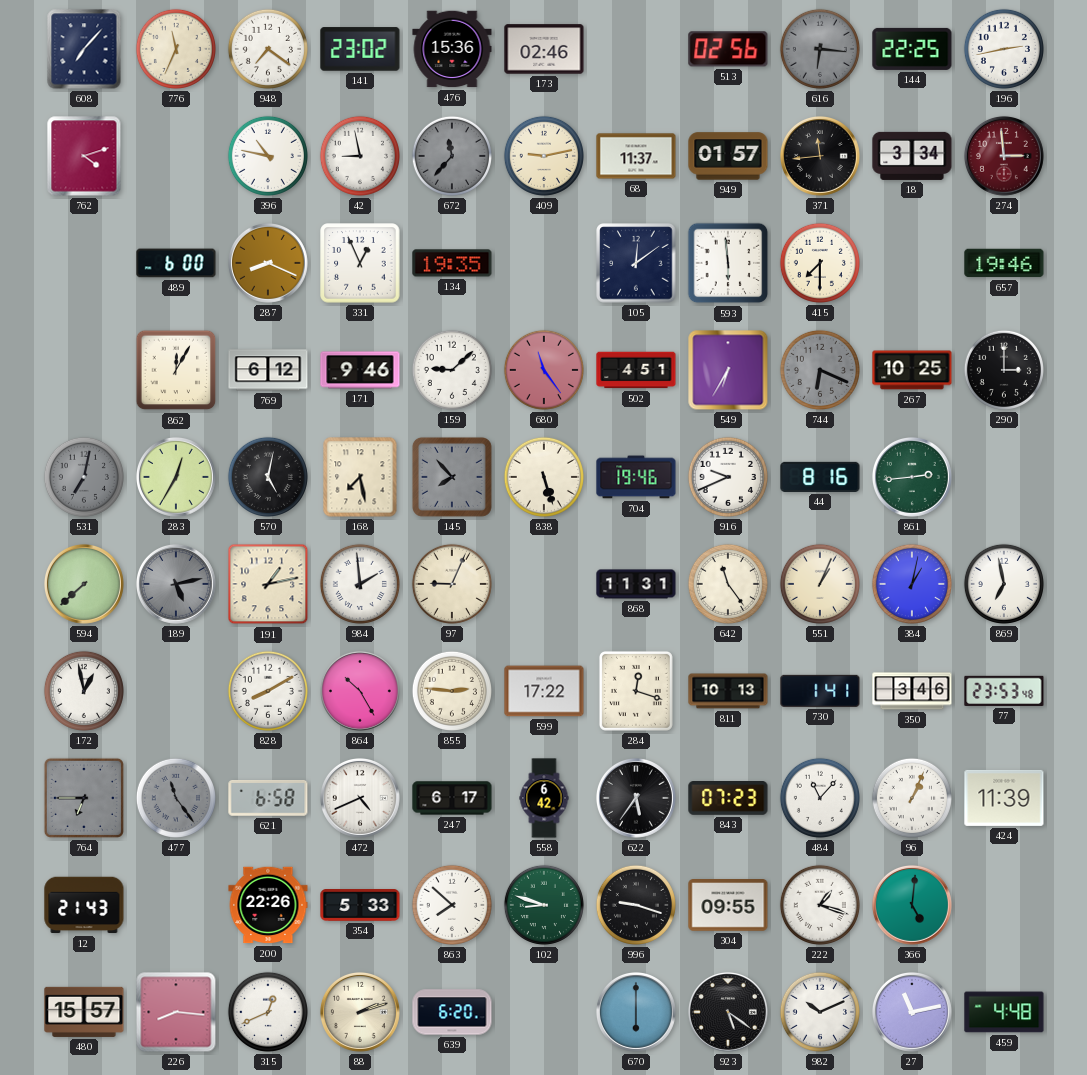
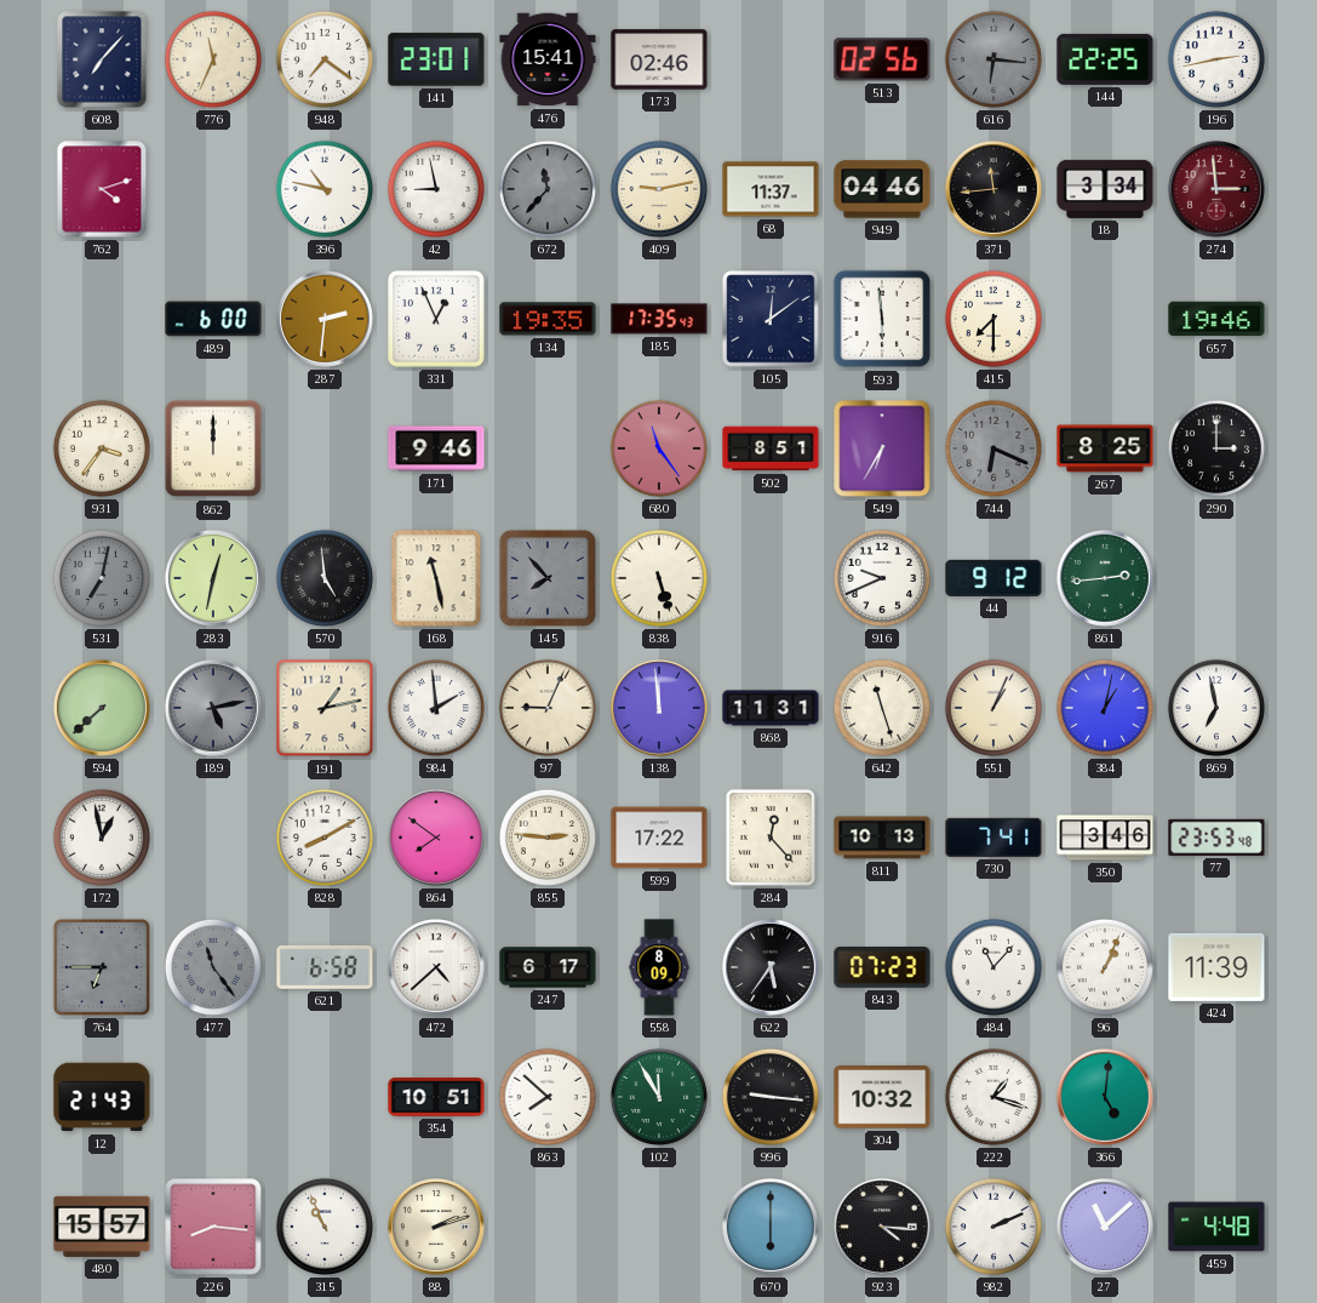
141: 23:02 -> 23:01
476: 15:36 -> 15:41
949: 01:57 -> 04:46
287: 8:19 -> 2:31
185: none -> 17:35
931: none -> 3:36
862: 12:05 -> 12:00
769: 6:12 -> none
159: 9:08 -> none
502: 4:51 -> 8:51
267: 10:25 -> 8:25
283: 12:35 -> 12:32
570: 5:02 -> 4:59
168: 7:28 -> 11:28
704: 19:46 -> none
44: 8:16 -> 9:12
138: none -> 11:59
642: 11:24 -> 11:27
864: 10:25 -> 7:51
284: 12:18 -> 12:23
730: 1:41 -> 7:41
472: 4:41 -> 4:38
558: 6:42 -> 8:09
200: 22:26 -> none
354: 5:33 -> 10:51
102: 8:48 -> 11:55
996: 9:18 -> 9:16
304: 09:55 -> 10:32
315: 12:41 -> 10:56
639: 6:20 -> none
923: 5:21 -> 4:16
982: 10:11 -> 2:11
27: 11:13 -> 11:08
